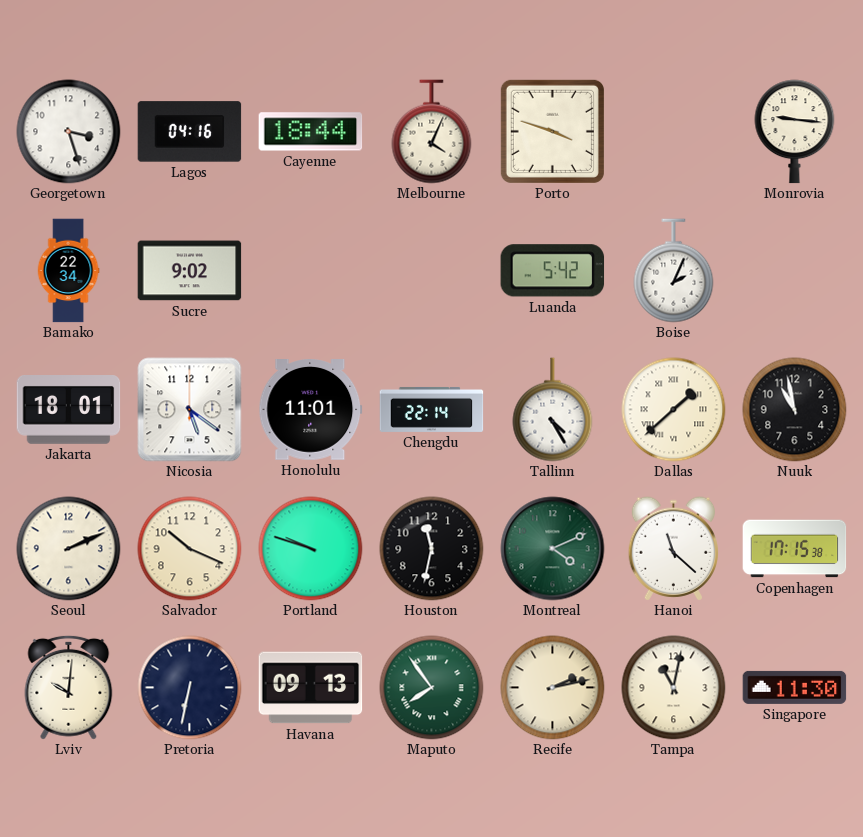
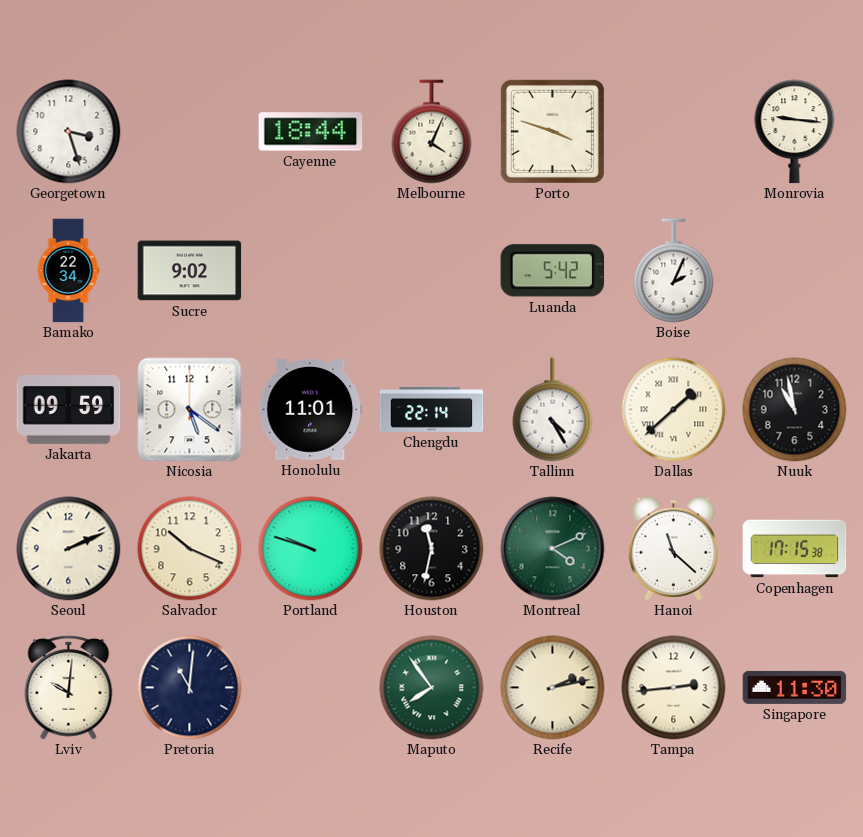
Lagos: 04:16 -> none
Jakarta: 18:01 -> 09:59
Pretoria: 6:32 -> 11:01
Havana: 09:13 -> none
Tampa: 11:02 -> 2:44
